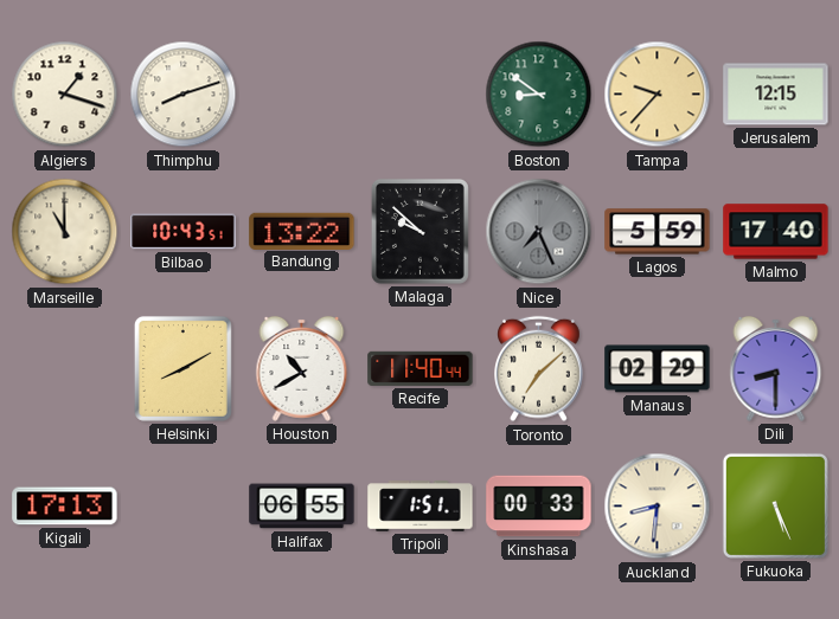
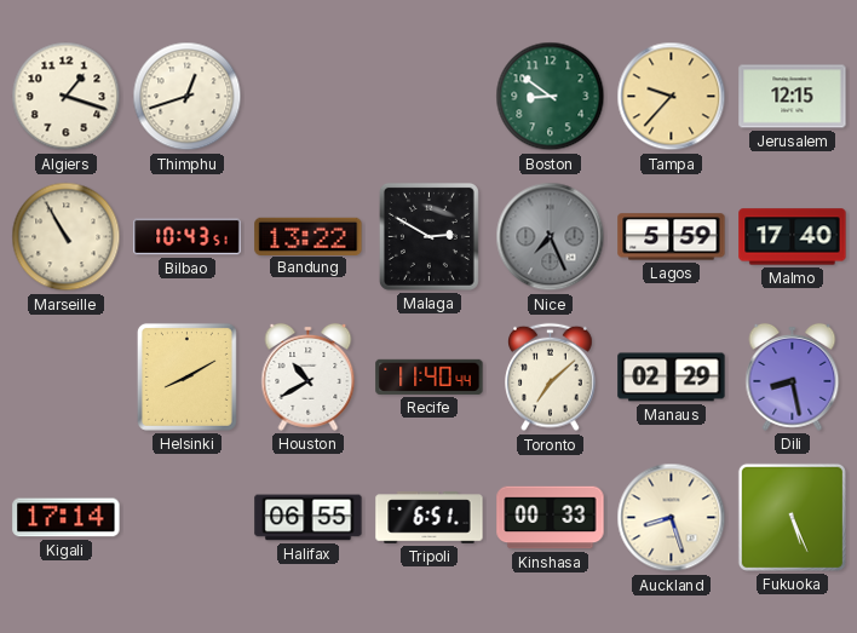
Thimphu: 8:12 -> 12:42
Marseille: 11:00 -> 10:55
Malaga: 9:52 -> 2:50
Dili: 8:30 -> 8:28
Kigali: 17:13 -> 17:14
Tripoli: 1:51 -> 6:51
Auckland: 8:31 -> 8:27
